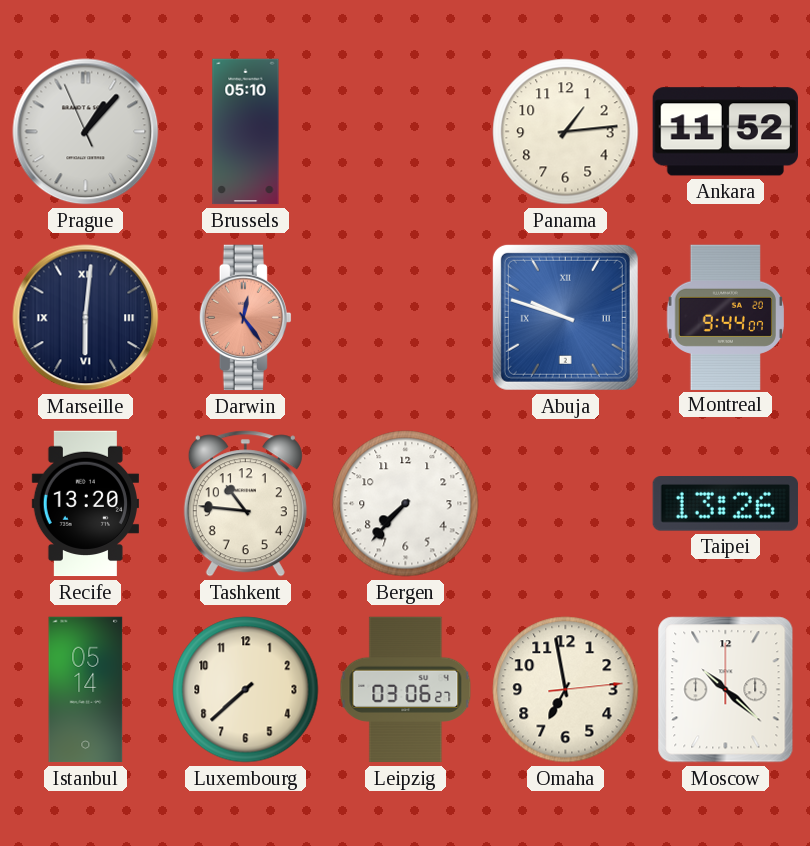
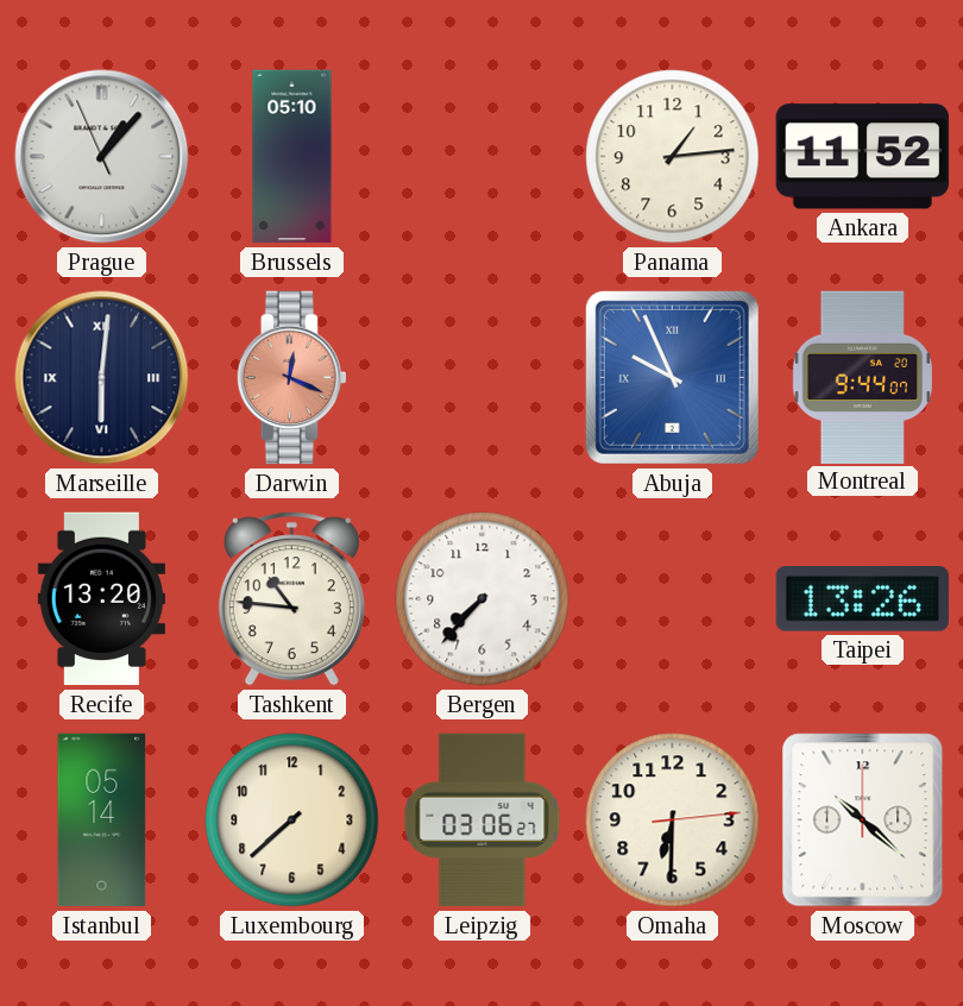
Darwin: 12:24 -> 12:19
Abuja: 9:48 -> 9:56
Omaha: 6:58 -> 6:30
